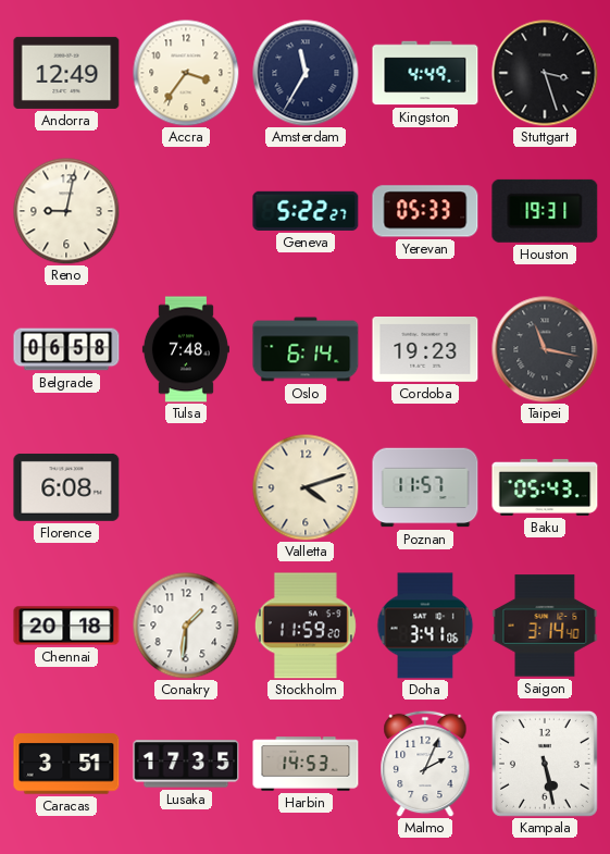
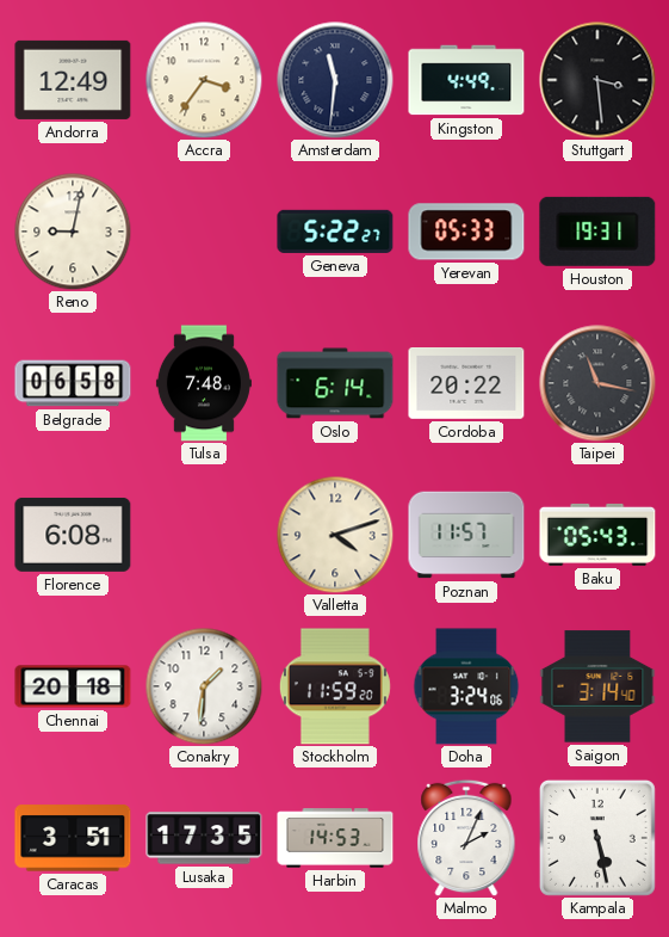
Amsterdam: 11:35 -> 11:31
Stuttgart: 3:27 -> 3:29
Cordoba: 19:23 -> 20:22
Doha: 3:41 -> 3:24
